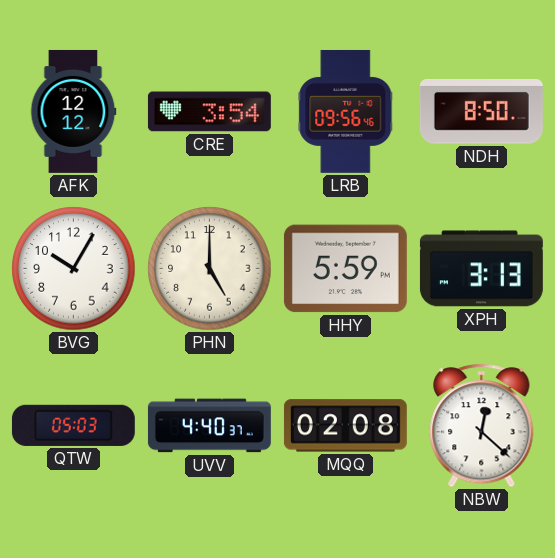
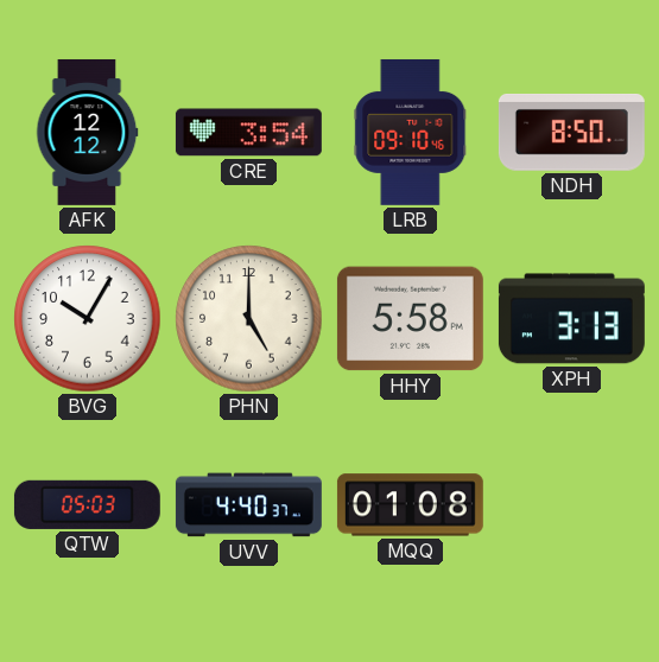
LRB: 09:56 -> 09:10
HHY: 5:59 -> 5:58
MQQ: 02:08 -> 01:08
NBW: 12:22 -> none
